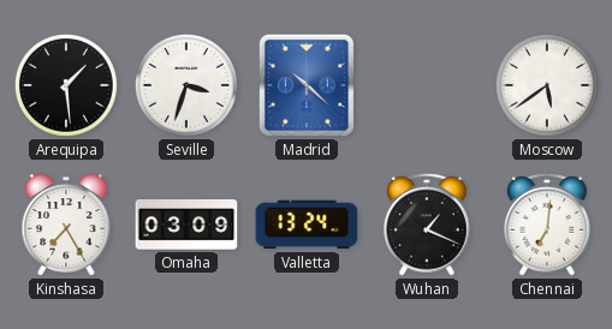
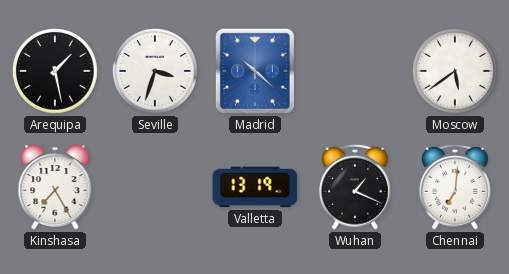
Arequipa: 1:29 -> 1:28
Omaha: 03:09 -> none
Valletta: 13:24 -> 13:19
